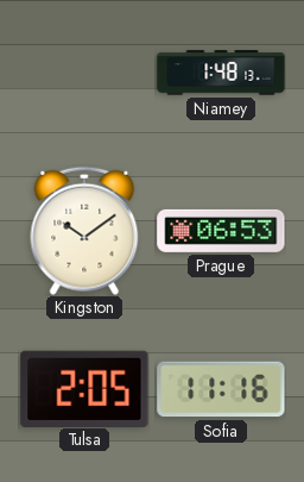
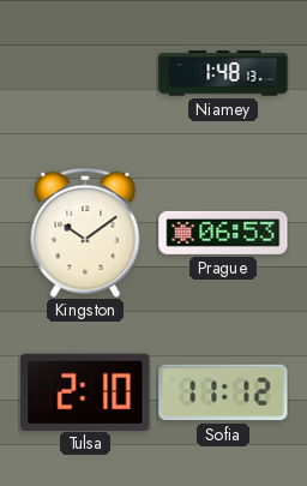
Tulsa: 2:05 -> 2:10
Sofia: 11:16 -> 11:12
